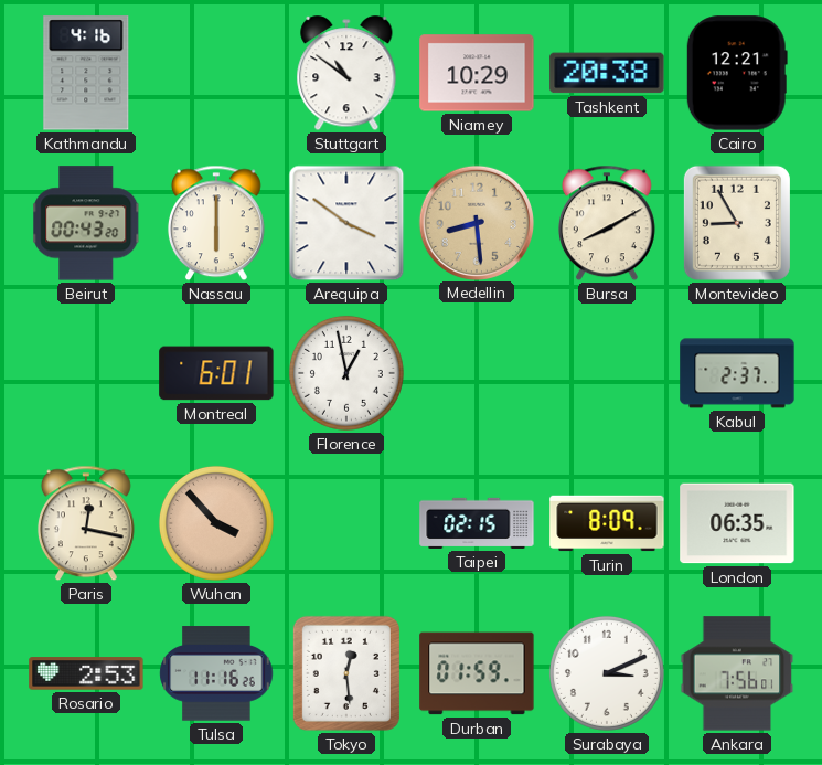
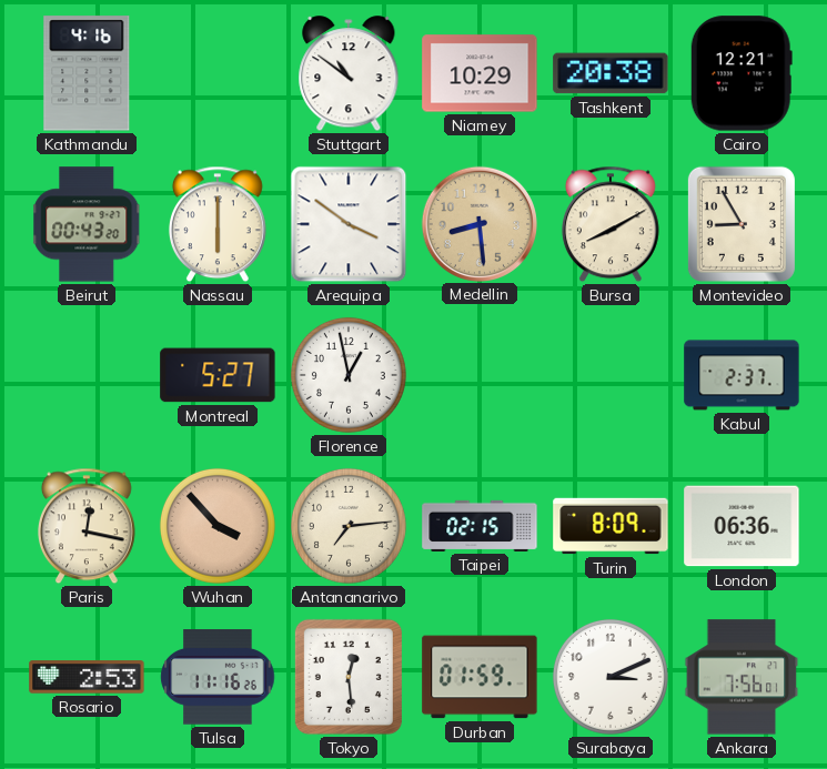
Montreal: 6:01 -> 5:27
Antananarivo: none -> 7:14
London: 06:35 -> 06:36
